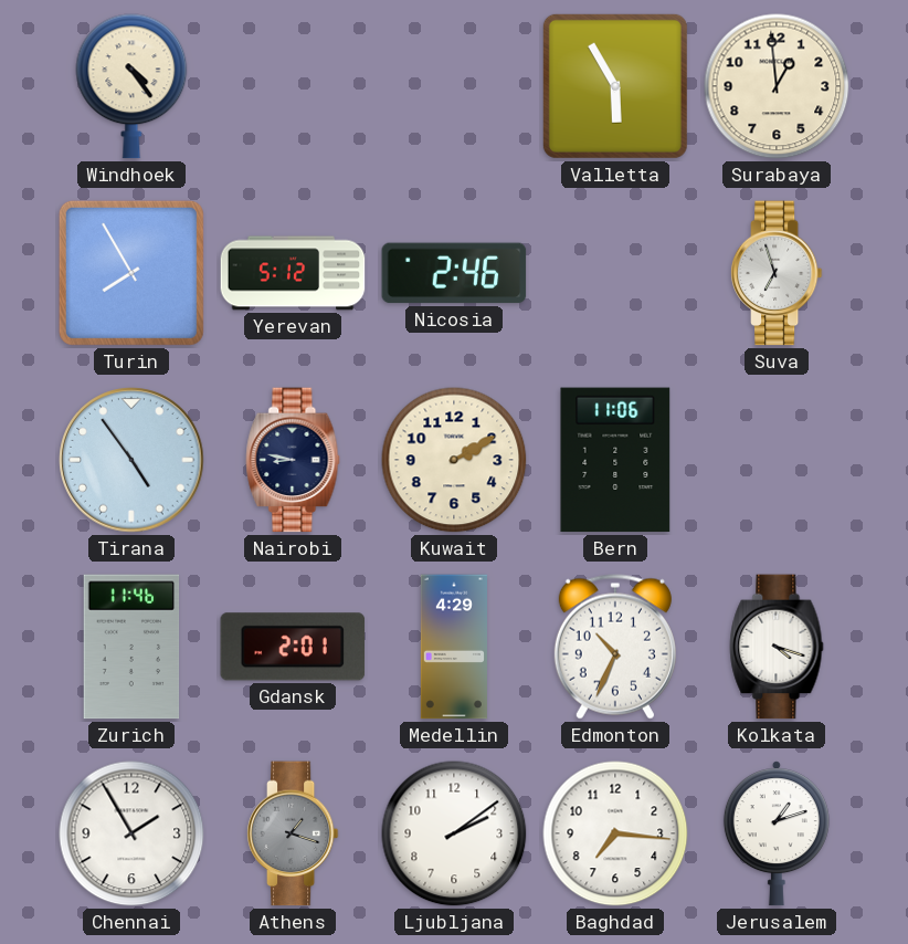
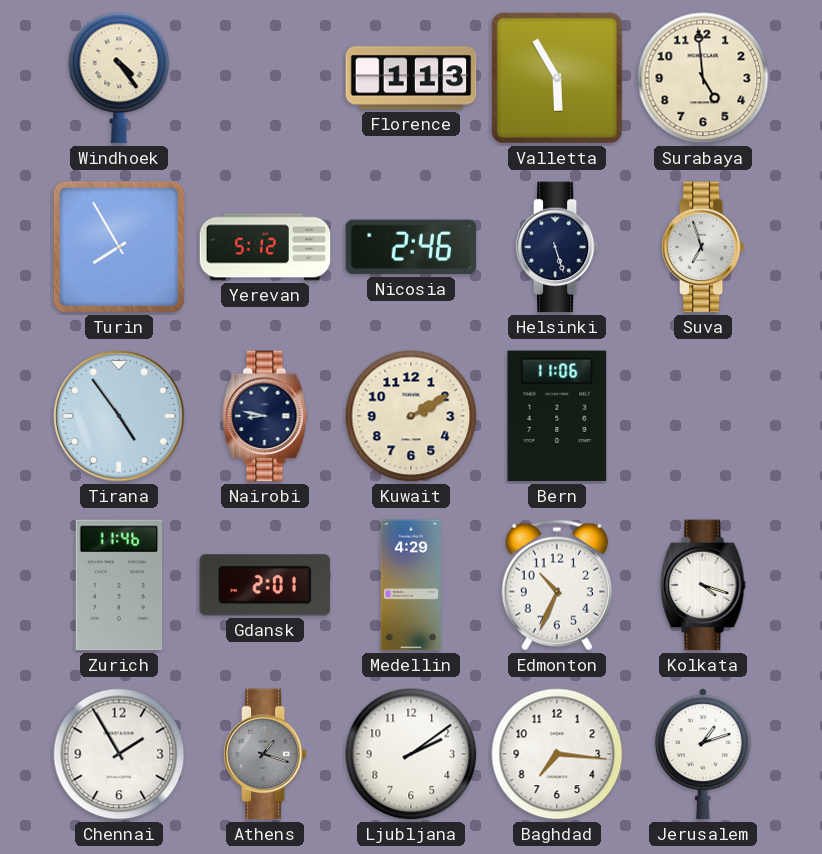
Florence: none -> 1:13
Surabaya: 12:59 -> 4:59
Helsinki: none -> 5:27
